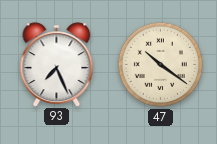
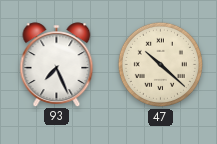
47: 10:21 -> 10:22
